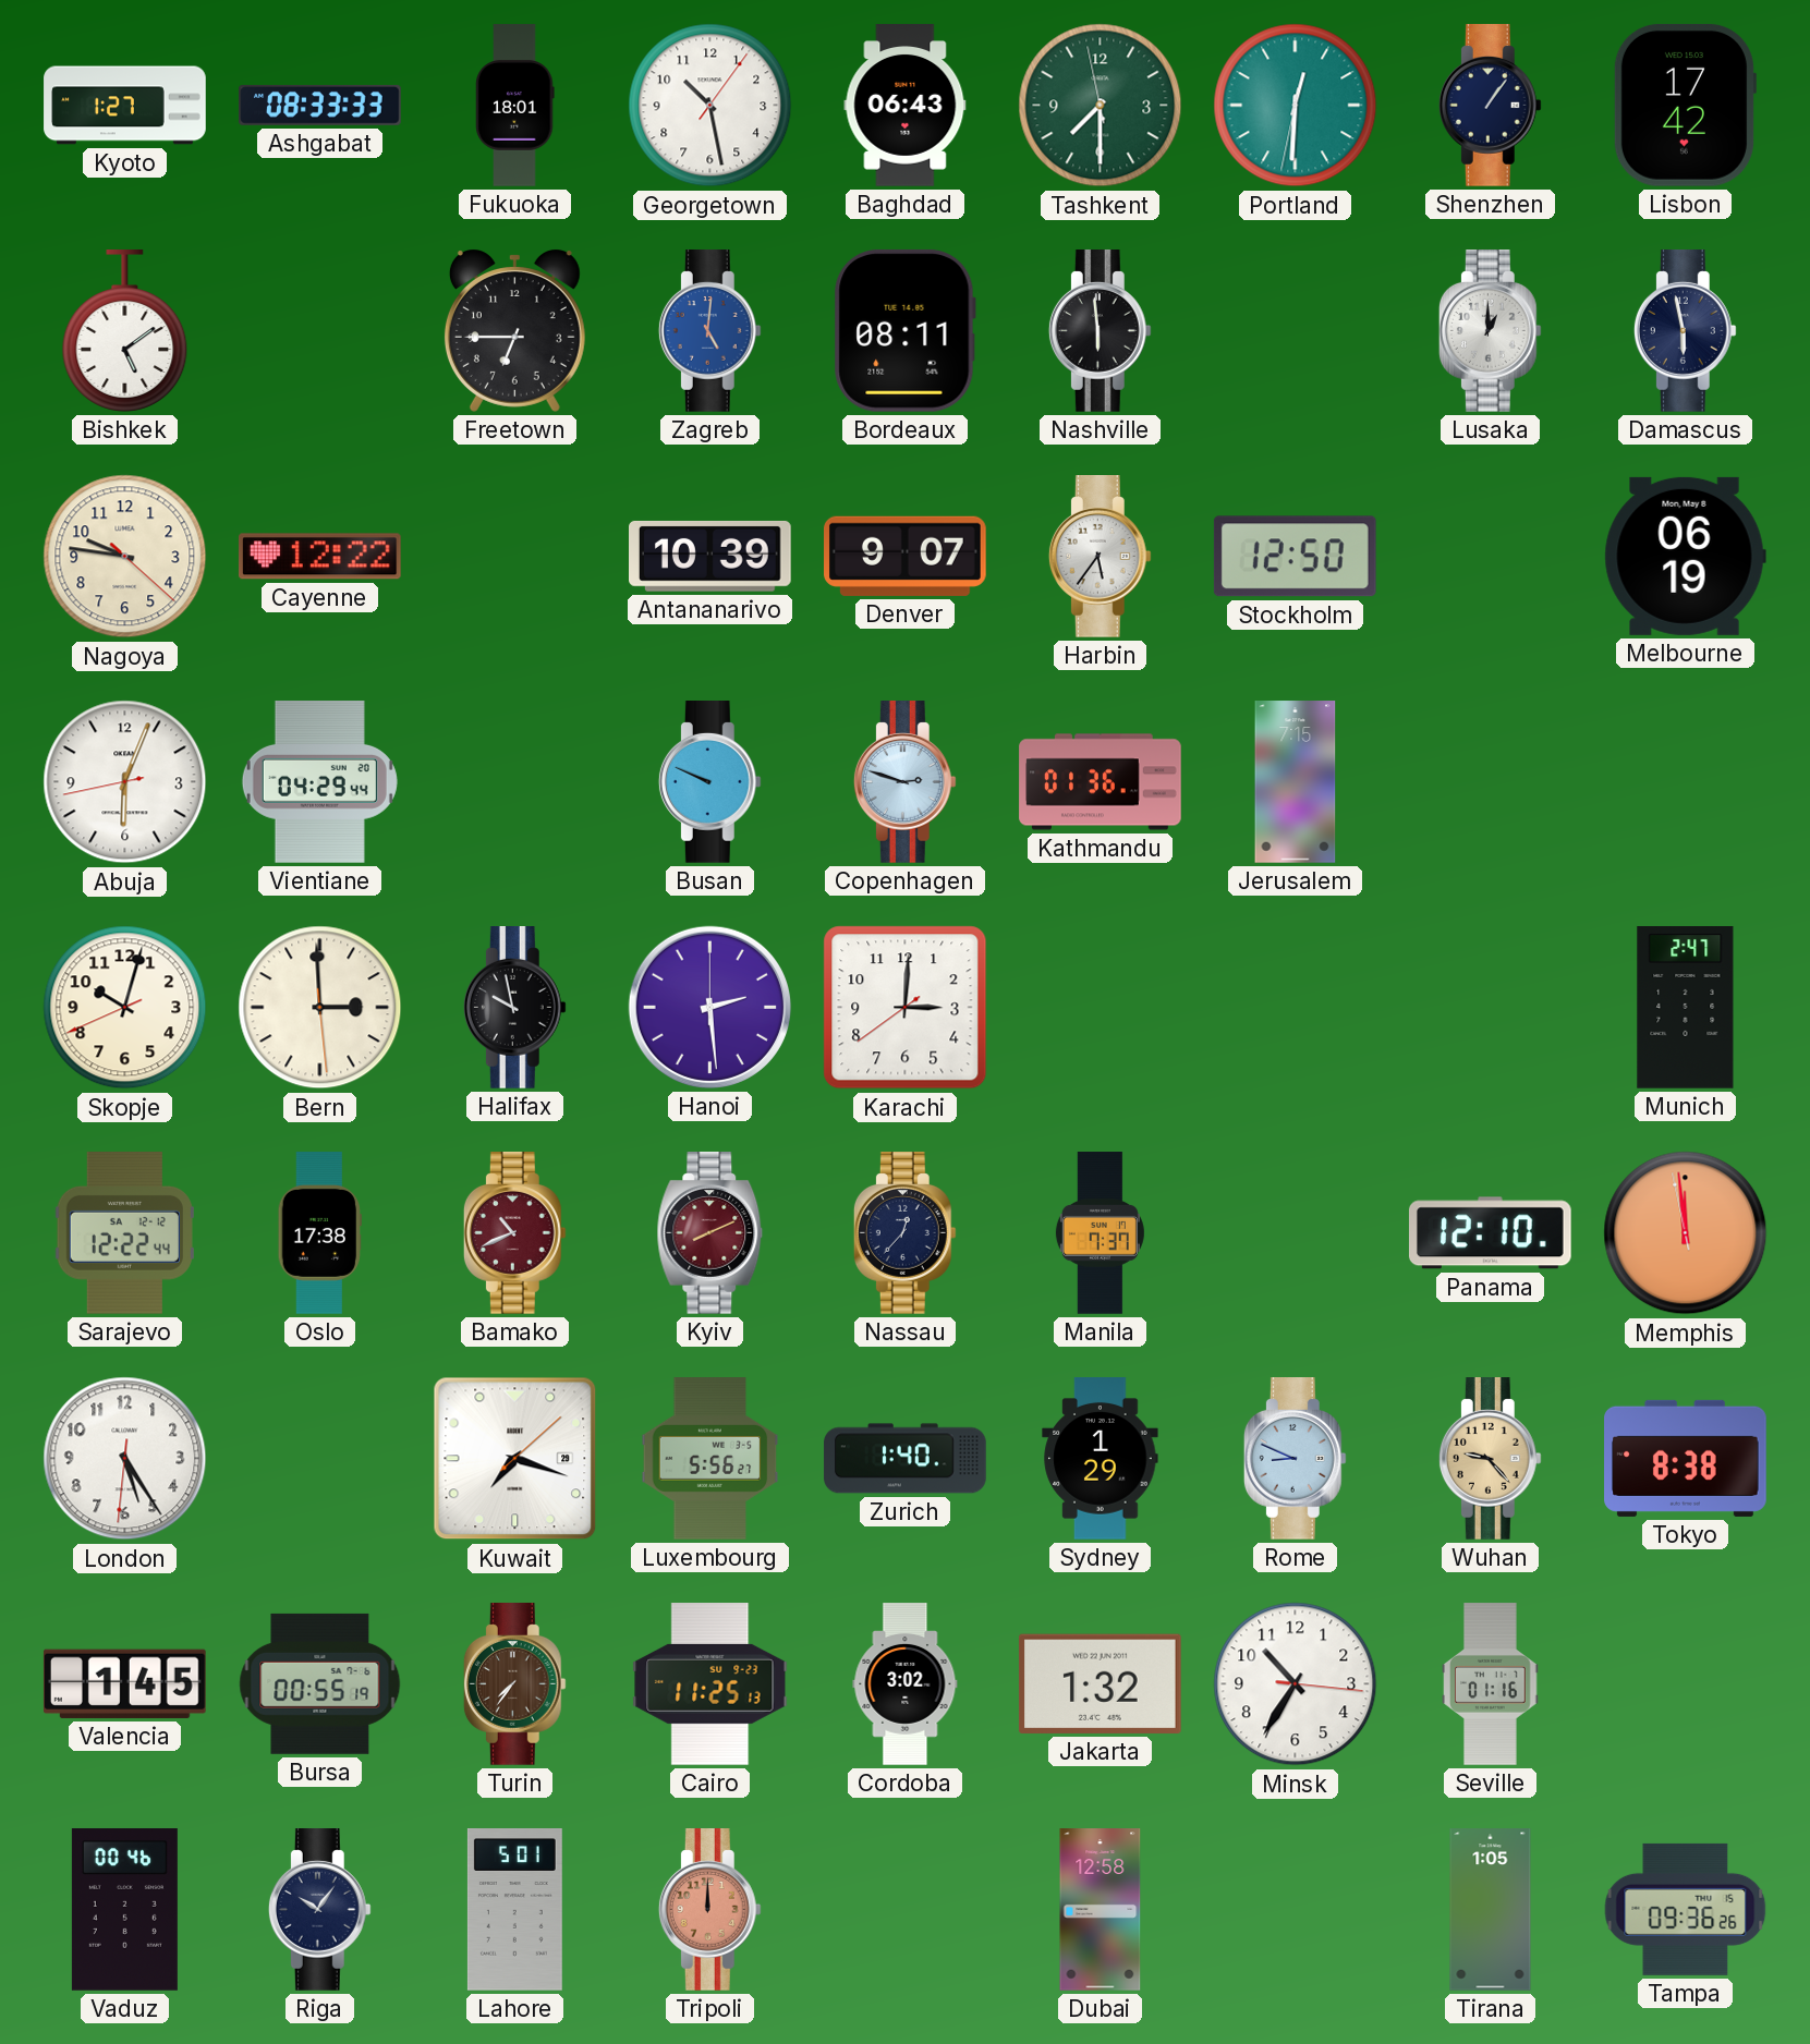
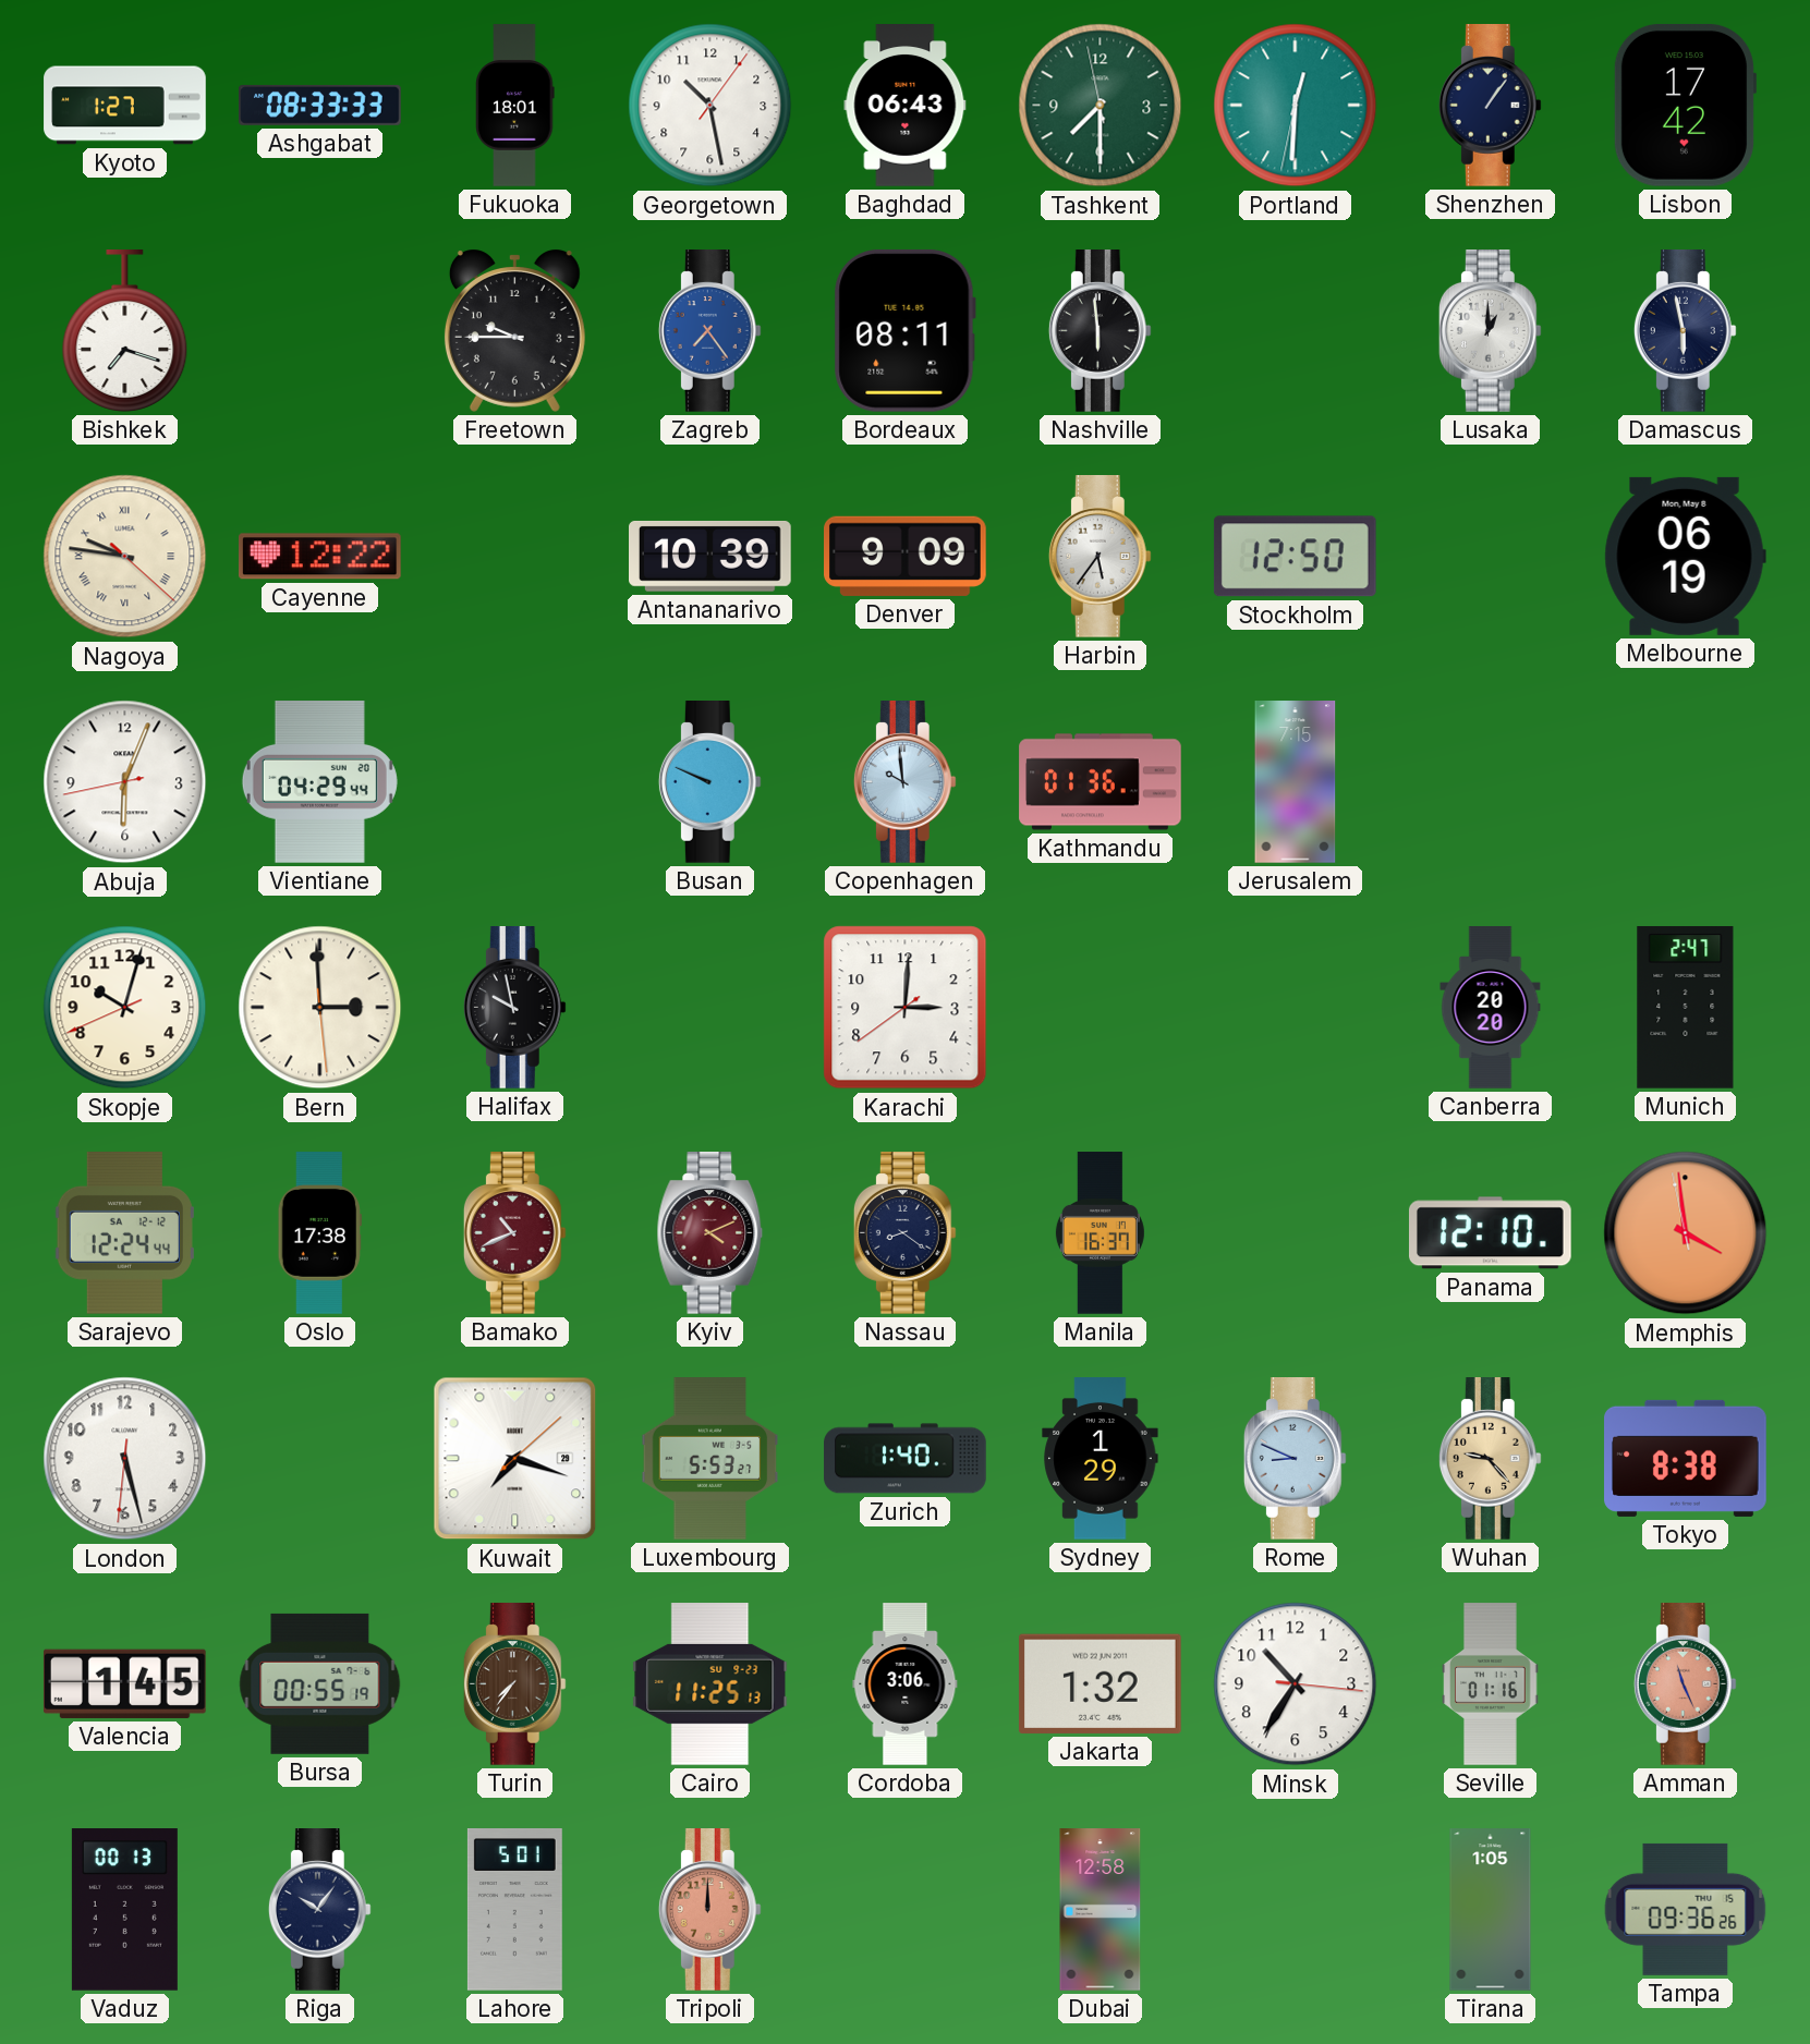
Bishkek: 5:09 -> 7:18
Freetown: 6:45 -> 9:45
Zagreb: 5:01 -> 7:24
Nagoya numerals: Arabic -> Roman
Denver: 9:07 -> 9:09
Copenhagen: 2:48 -> 9:59
Hanoi: 2:29 -> none
Canberra: none -> 20:20
Sarajevo: 12:22 -> 12:24
Kyiv: 8:11 -> 4:11
Nassau: 12:37 -> 8:21
Manila: 7:37 -> 16:37
Memphis: 11:58 -> 3:58
London: 5:24 -> 5:27
Luxembourg: 5:56 -> 5:53
Cordoba: 3:02 -> 3:06
Amman: none -> 11:26
Vaduz: 00:46 -> 00:13
